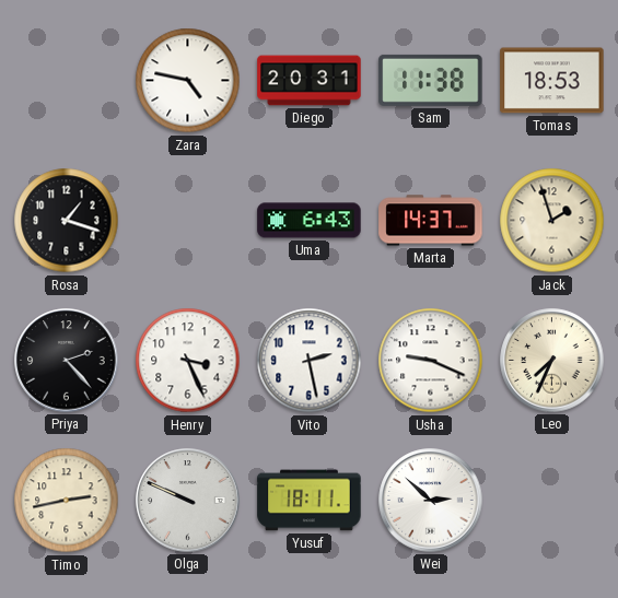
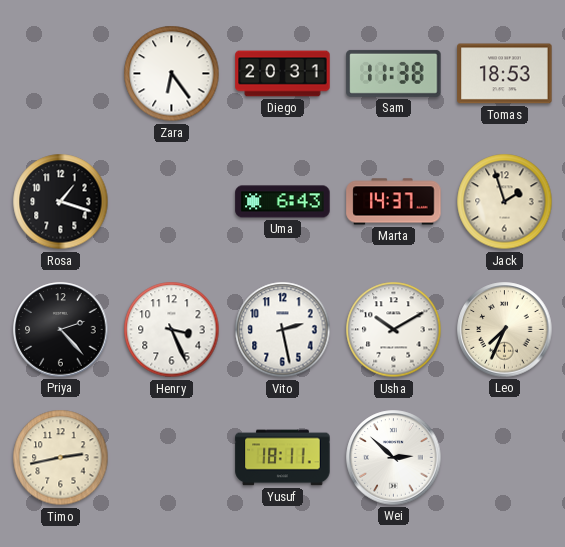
Zara: 4:47 -> 6:24
Usha: 9:19 -> 10:10
Olga: 9:49 -> none
